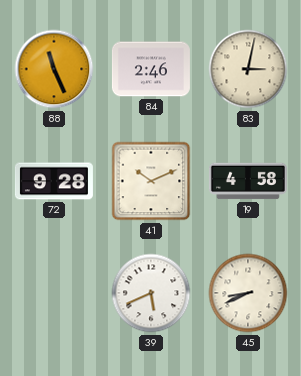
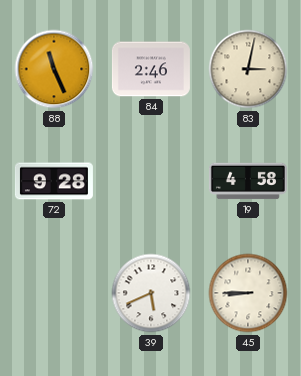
41: 10:11 -> none
45: 8:41 -> 8:45
